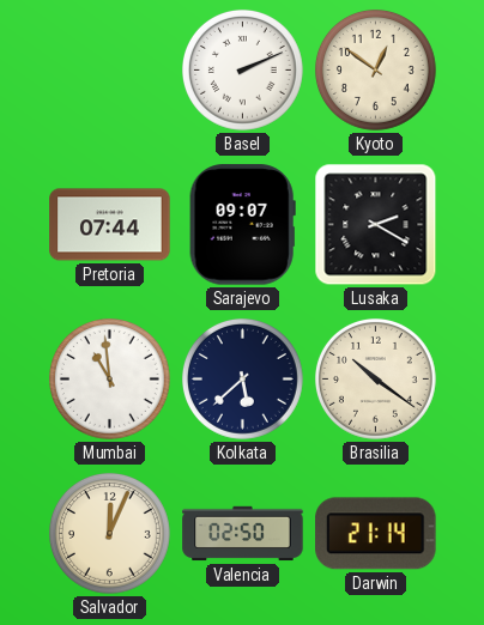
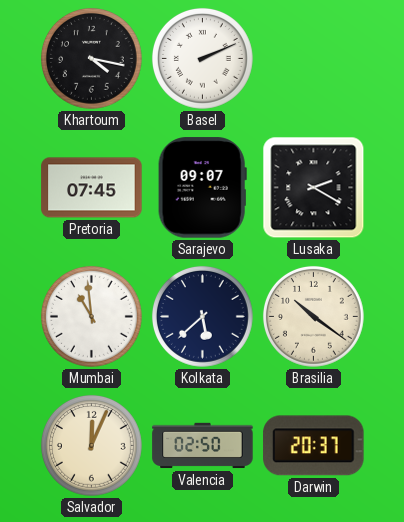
Khartoum: none -> 4:17
Kyoto: 12:51 -> none
Pretoria: 07:44 -> 07:45
Darwin: 21:14 -> 20:37
